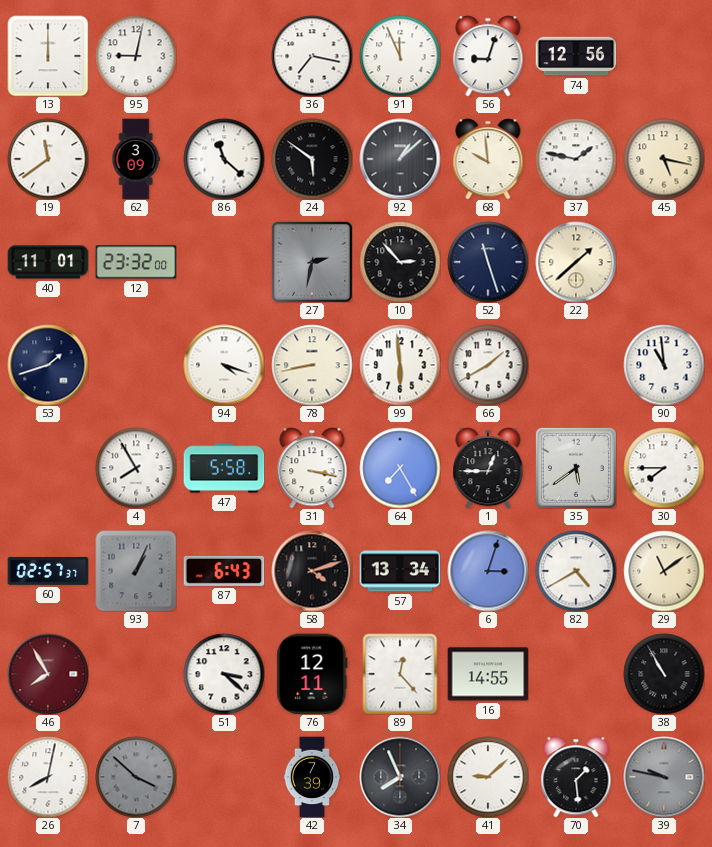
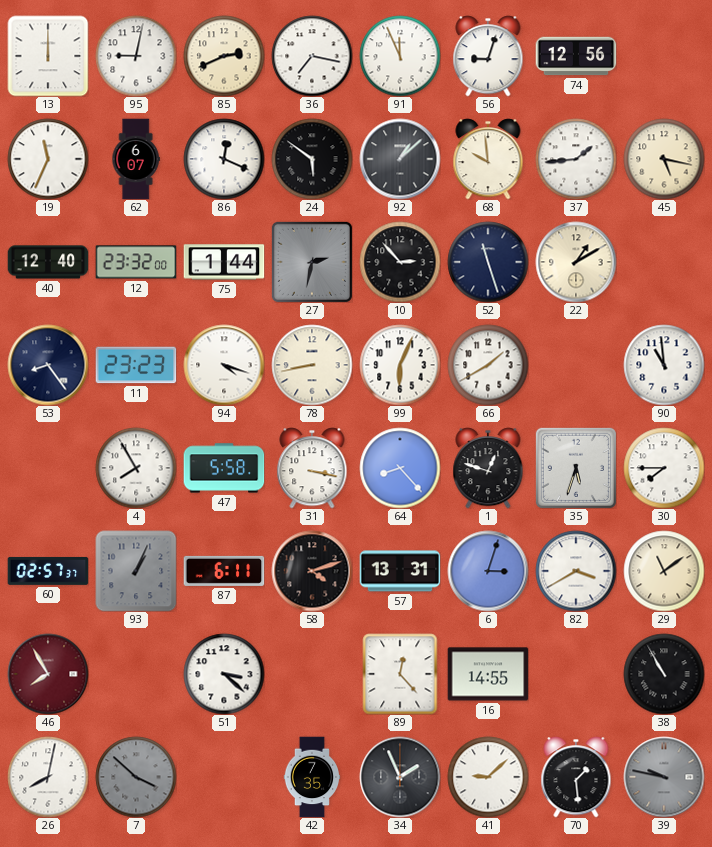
85: none -> 2:41
19: 11:39 -> 11:34
62: 3:09 -> 6:07
86: 11:22 -> 12:19
37: 1:47 -> 1:44
40: 11:01 -> 12:40
75: none -> 1:44
22: 1:38 -> 1:10
53: 1:42 -> 8:24
11: none -> 23:23
99: 5:59 -> 6:04
64: 7:25 -> 8:23
1: 12:45 -> 12:48
35: 5:39 -> 5:33
87: 6:43 -> 6:11
57: 13:34 -> 13:31
82: 4:40 -> 3:40
76: 12:11 -> none
42: 7:39 -> 7:35
34: 7:56 -> 1:56
